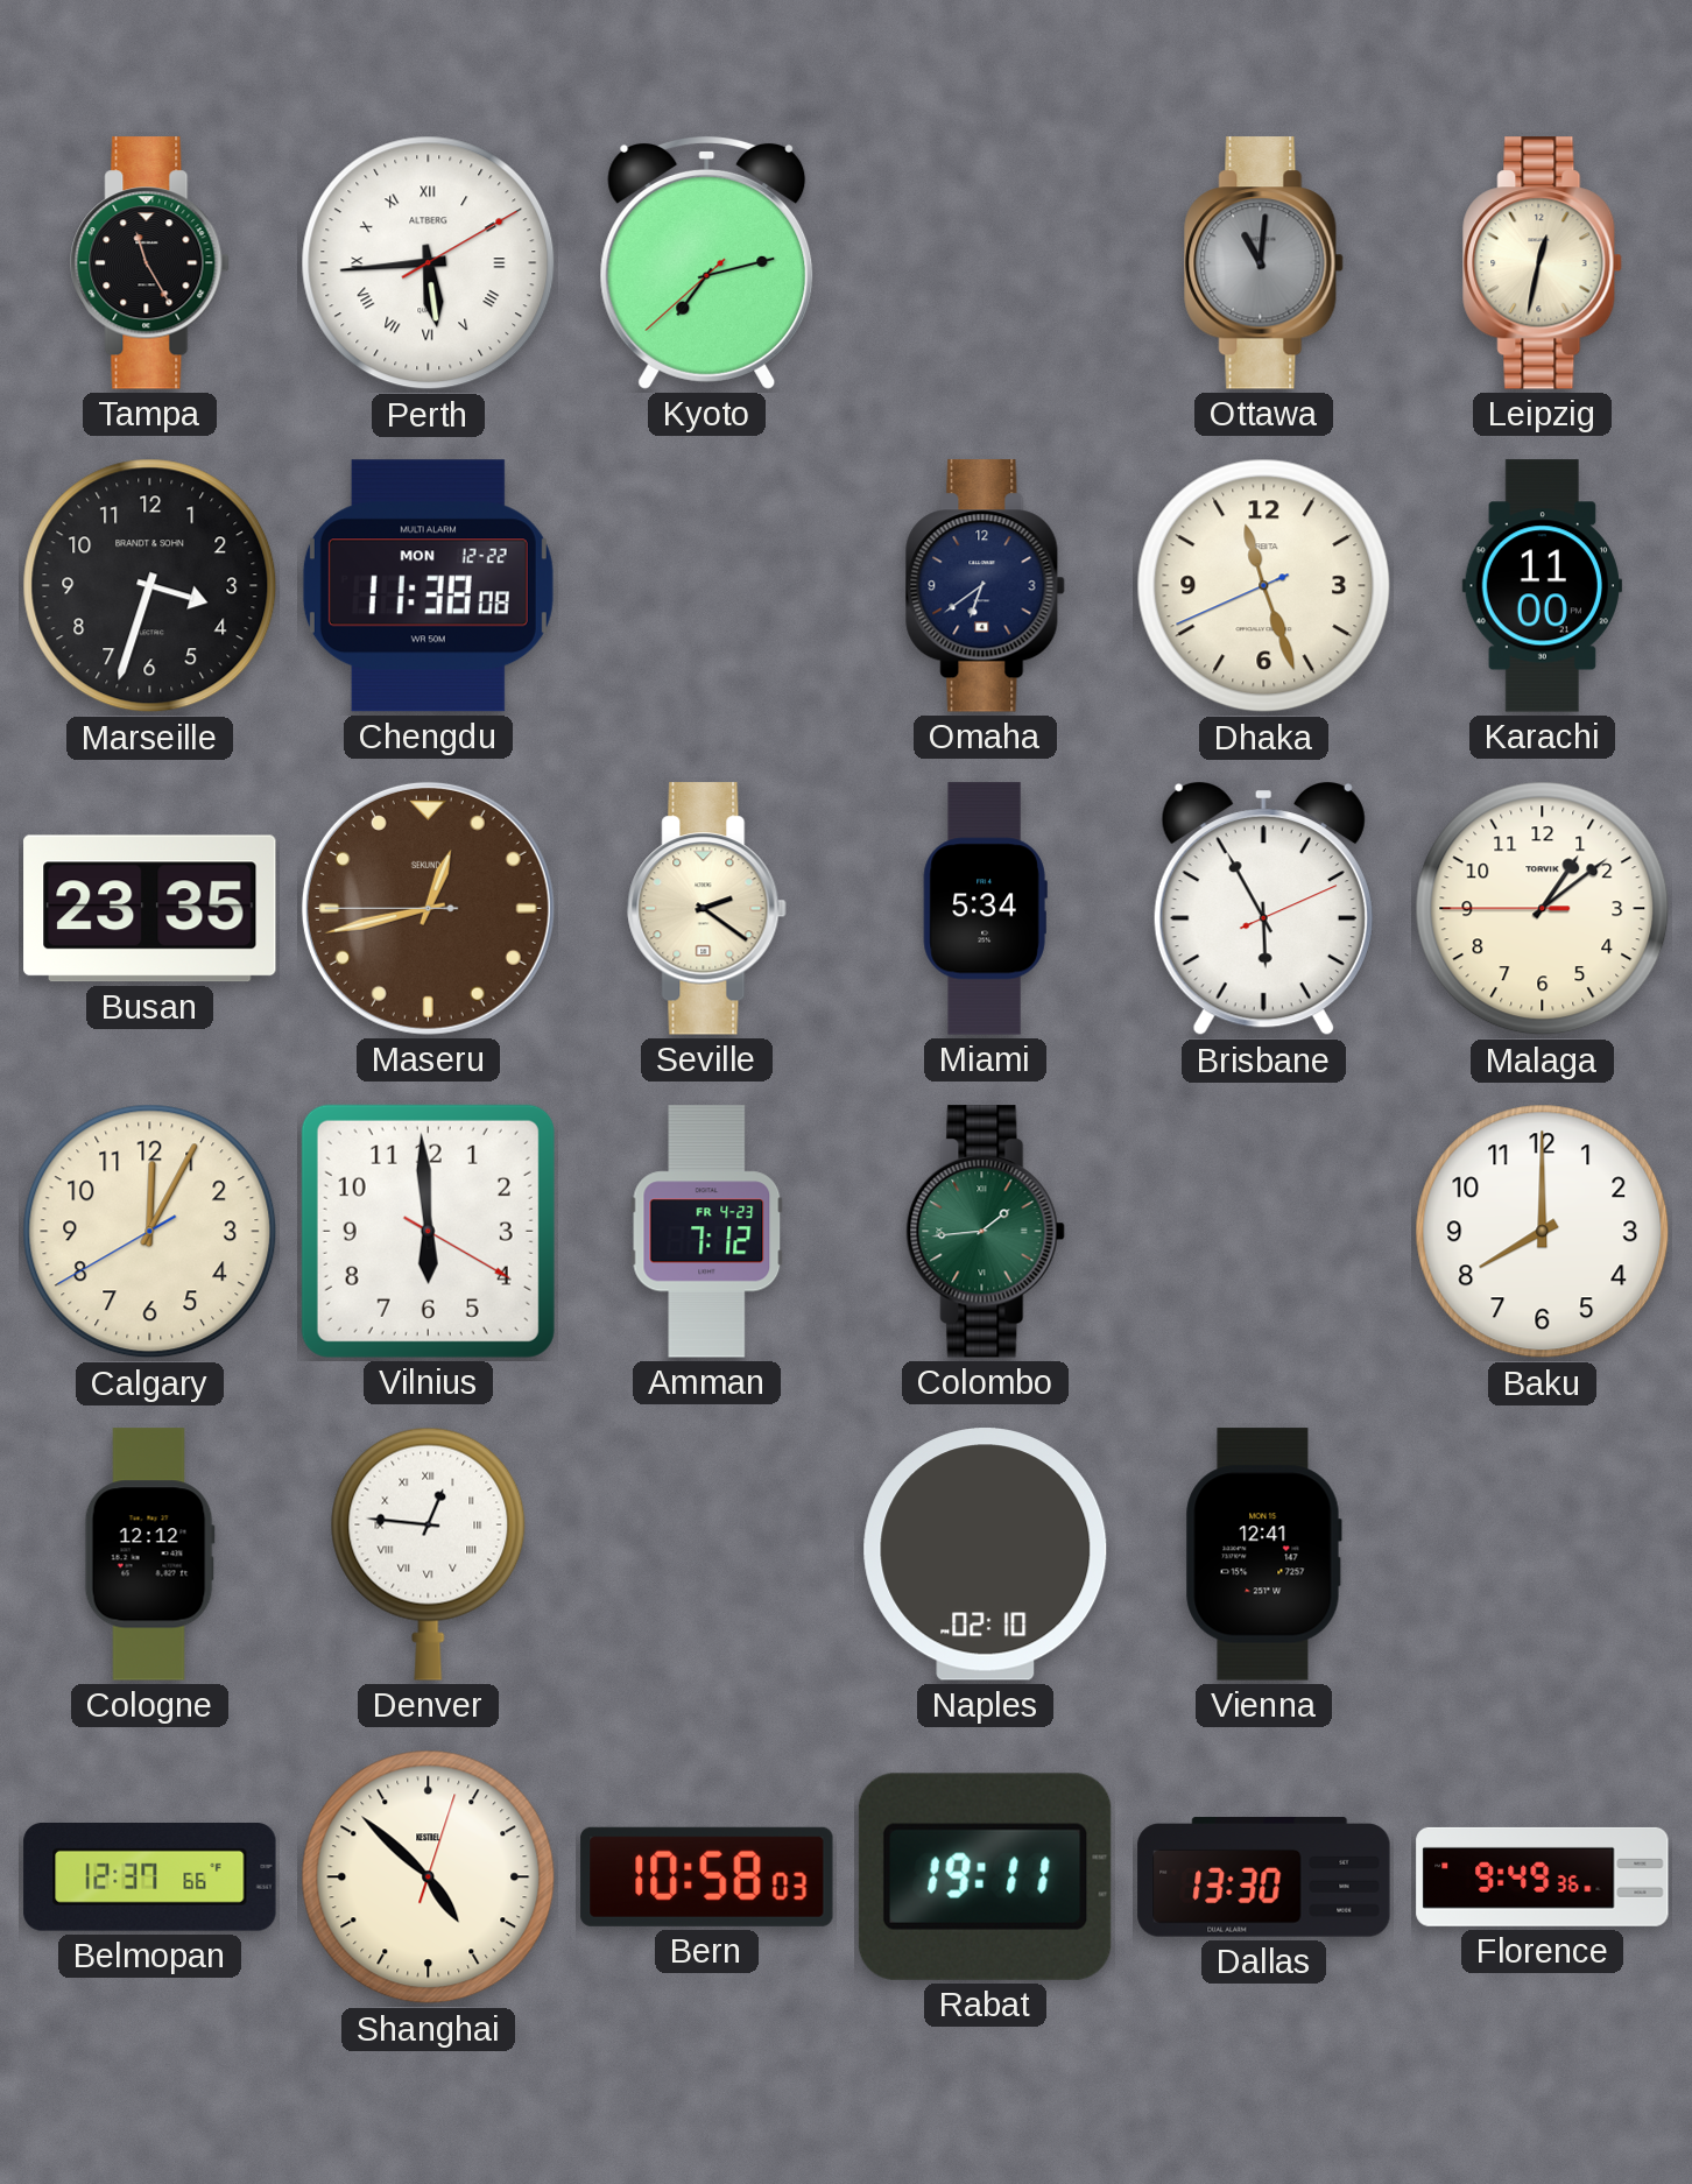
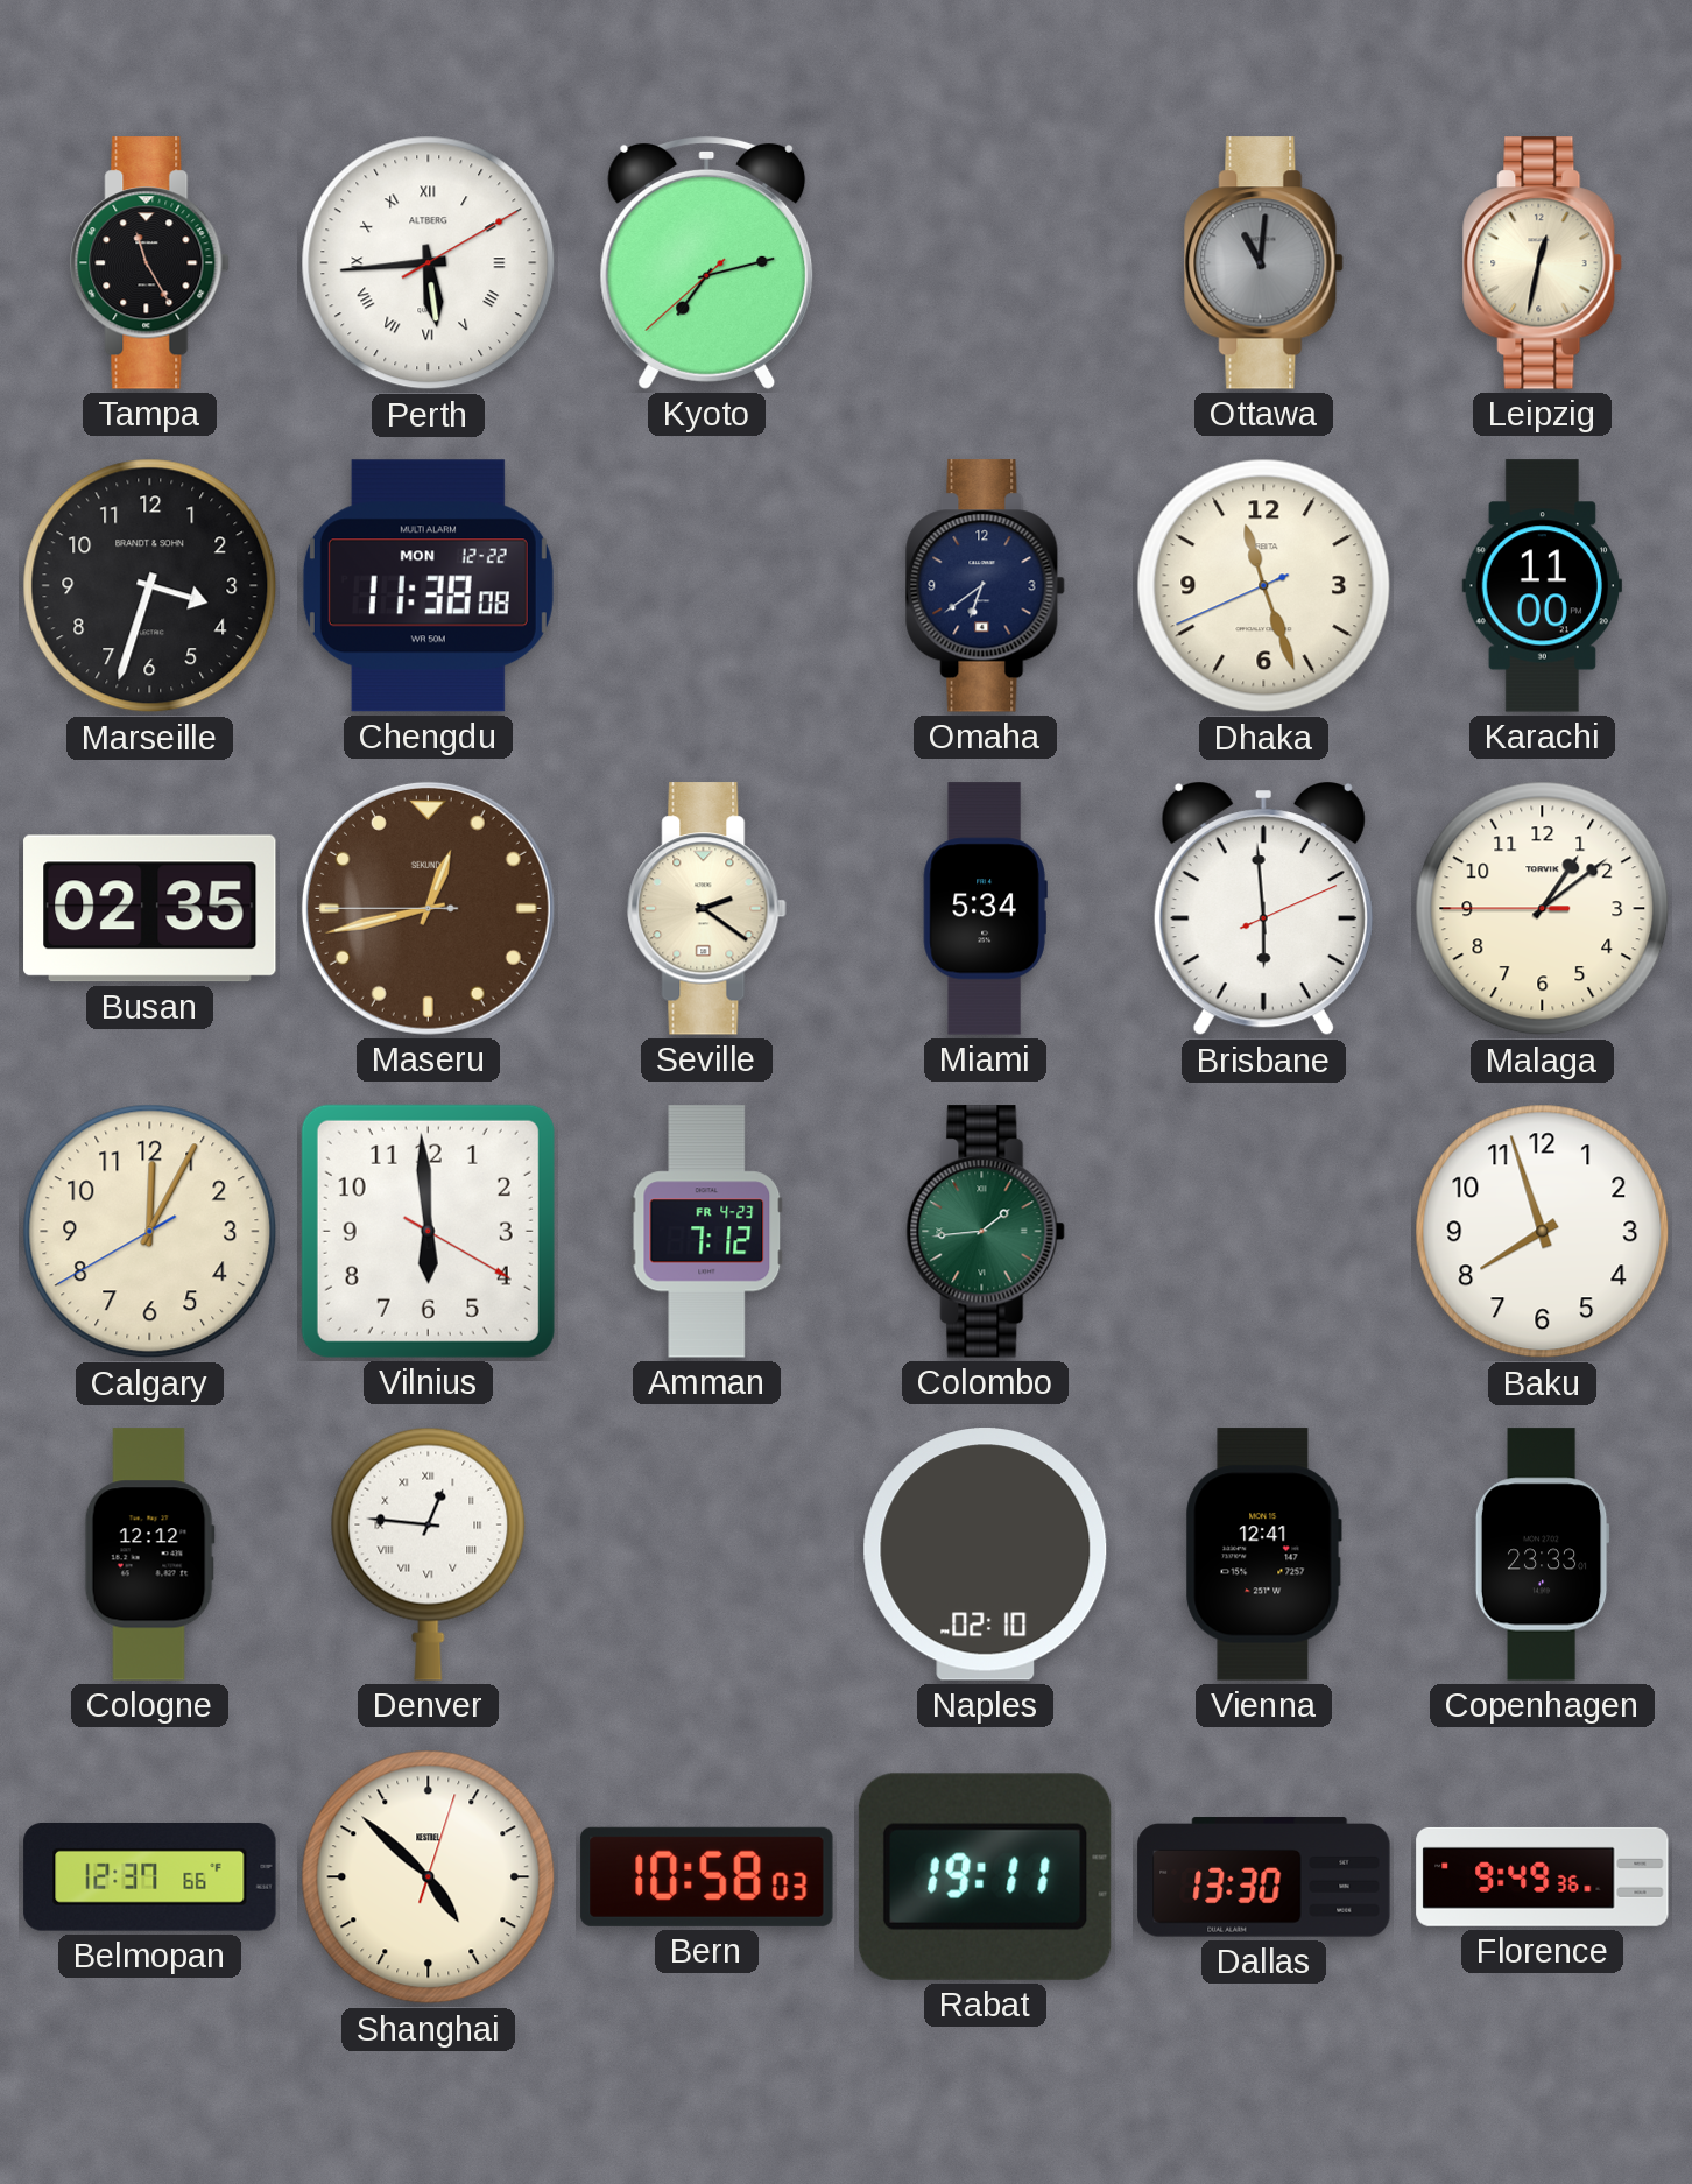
Busan: 23:35 -> 02:35
Brisbane: 5:55 -> 5:59
Baku: 8:00 -> 7:57
Copenhagen: none -> 23:33
